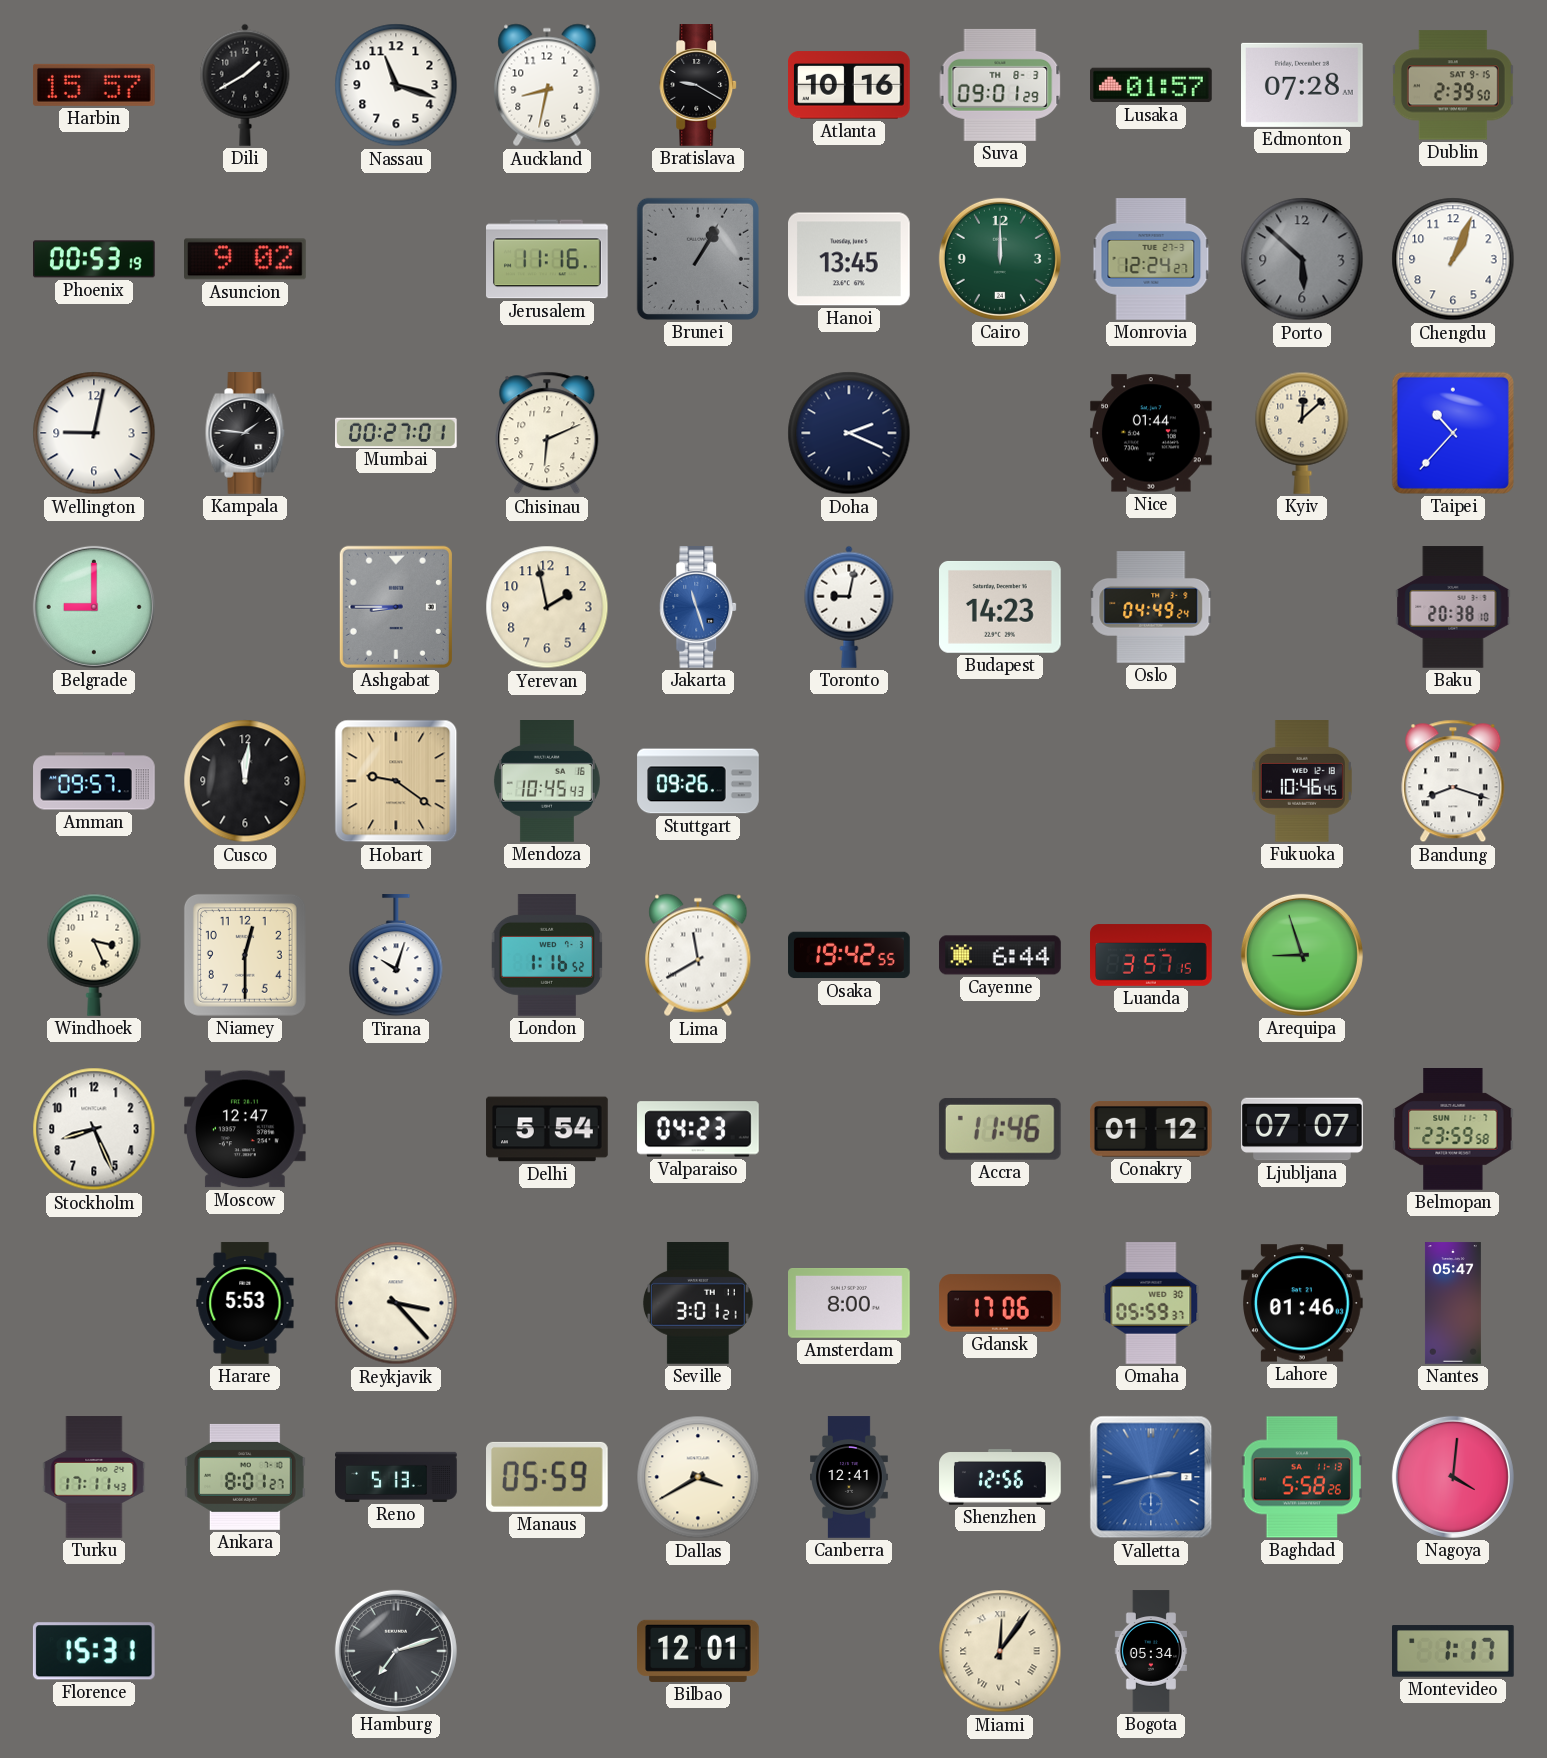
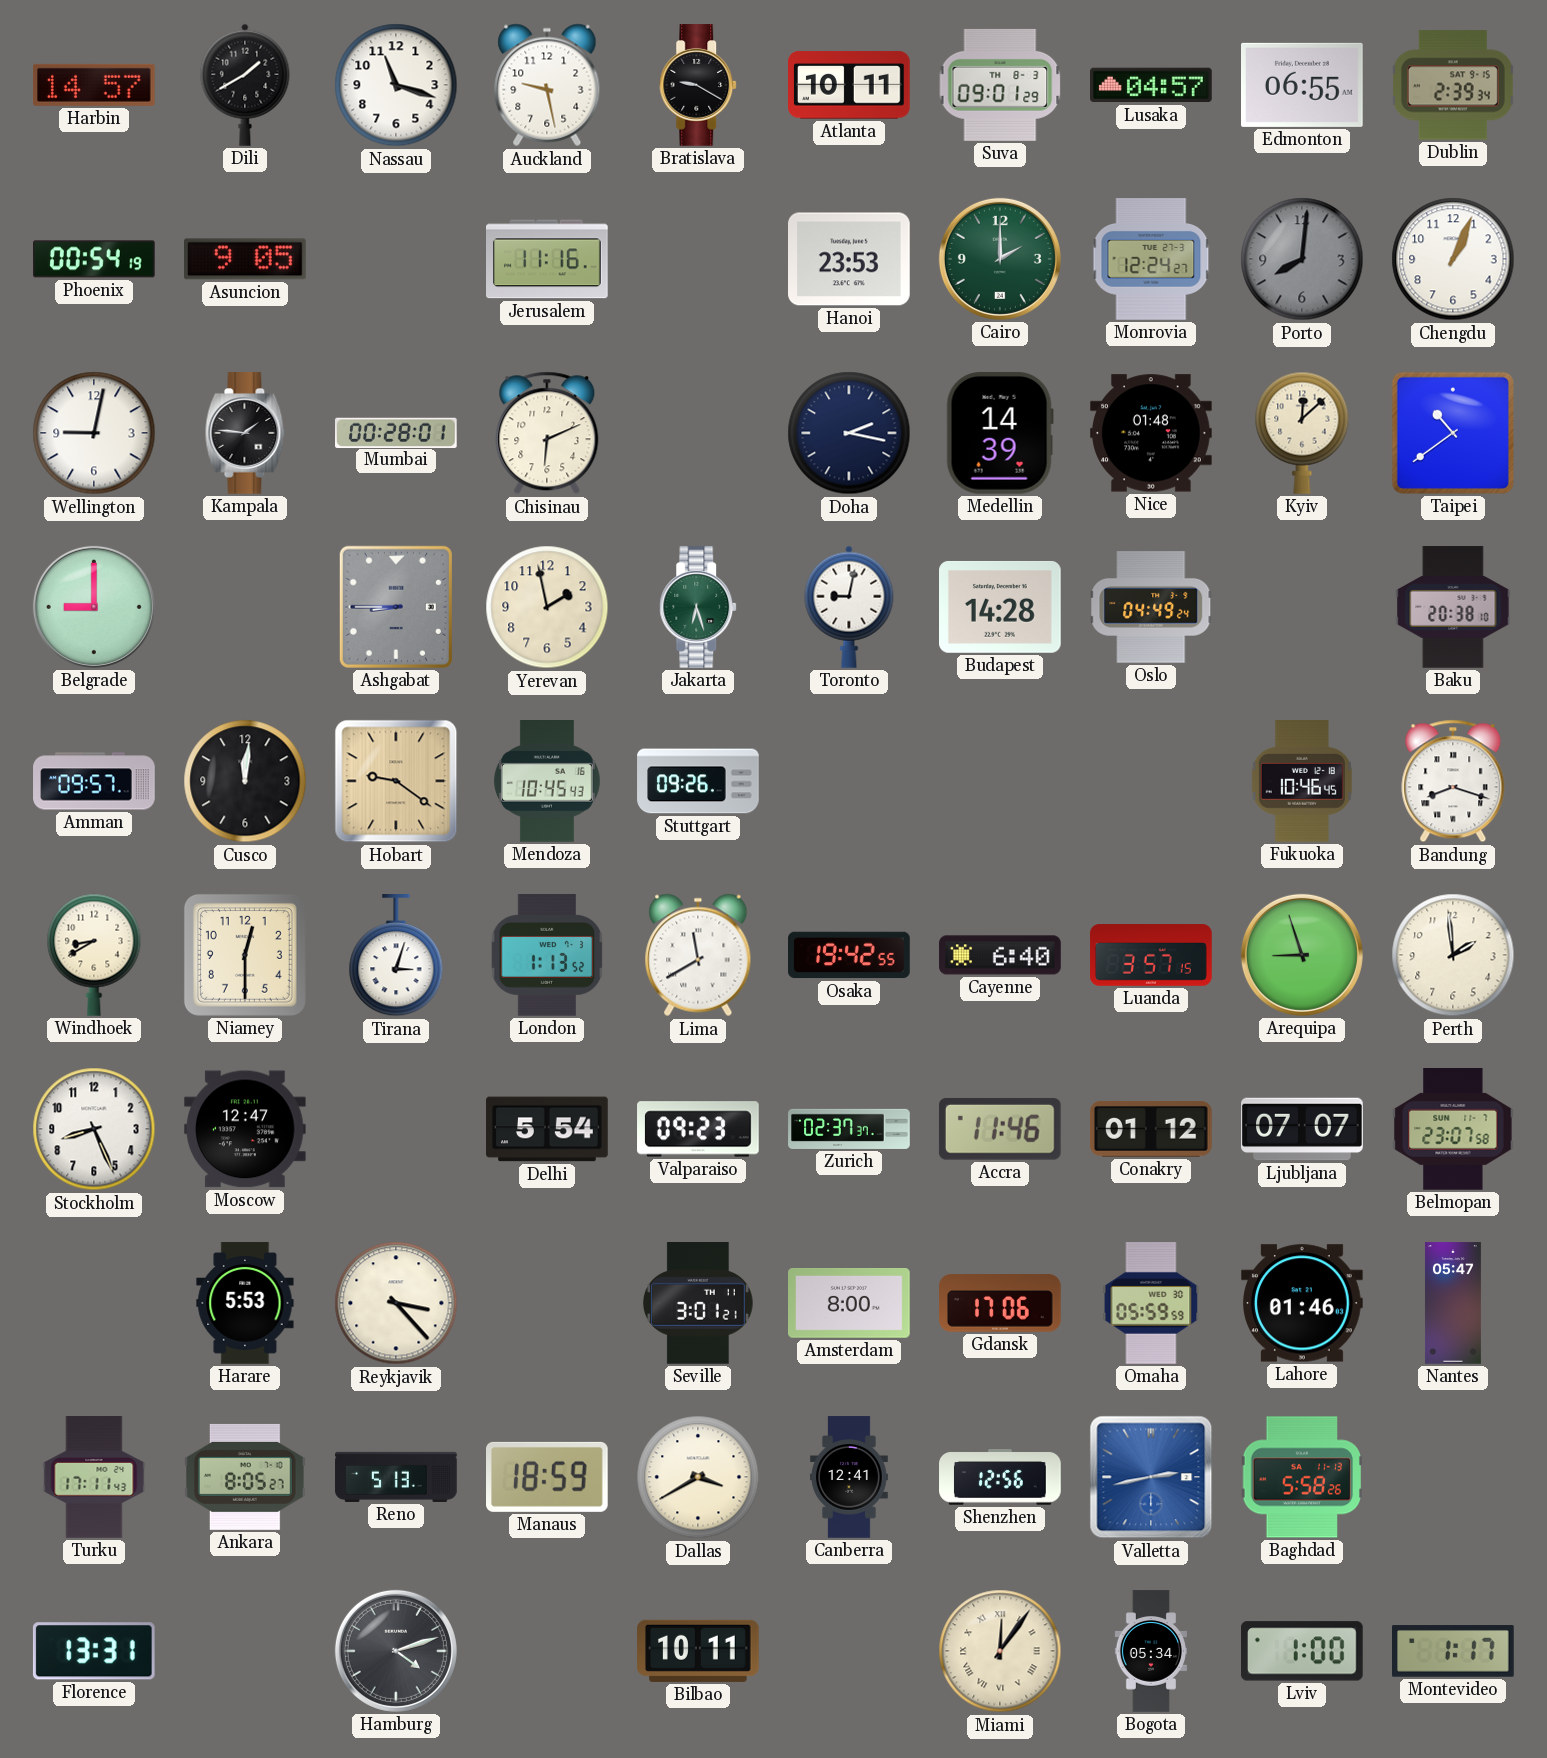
Harbin: 15:57 -> 14:57
Auckland: 8:32 -> 9:28
Atlanta: 10:16 -> 10:11
Lusaka: 01:57 -> 04:57
Edmonton: 07:28 -> 06:55
Dublin: 2:39:50 -> 2:39:34
Phoenix: 00:53 -> 00:54
Asuncion: 9:02 -> 9:05
Brunei: 1:05 -> none
Hanoi: 13:45 -> 23:53
Cairo: 12:00 -> 2:00
Porto: 5:52 -> 8:01
Mumbai: 00:27 -> 00:28
Doha: 2:19 -> 2:17
Medellin: none -> 14:39
Nice: 01:44 -> 01:48
Taipei: 10:37 -> 10:39
Jakarta: 11:27 -> 6:27
Jakarta dial: blue -> green
Budapest: 14:23 -> 14:28
Windhoek: 3:26 -> 8:40
Tirana: 10:03 -> 3:03
London: 1:16 -> 1:13
Cayenne: 6:44 -> 6:40
Perth: none -> 1:59
Valparaiso: 04:23 -> 09:23
Zurich: none -> 02:37
Belmopan: 23:59 -> 23:07
Omaha: 05:59:37 -> 05:59:59
Ankara: 8:01 -> 8:05
Manaus: 05:59 -> 18:59
Nagoya: 4:01 -> none
Florence: 15:31 -> 13:31
Hamburg: 7:12 -> 4:12
Bilbao: 12:01 -> 10:11
Lviv: none -> 1:00
